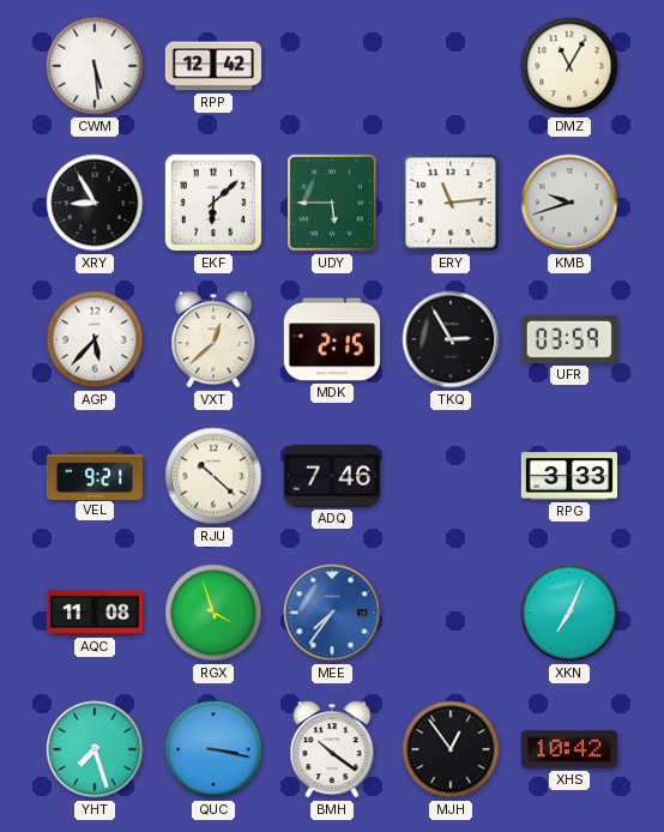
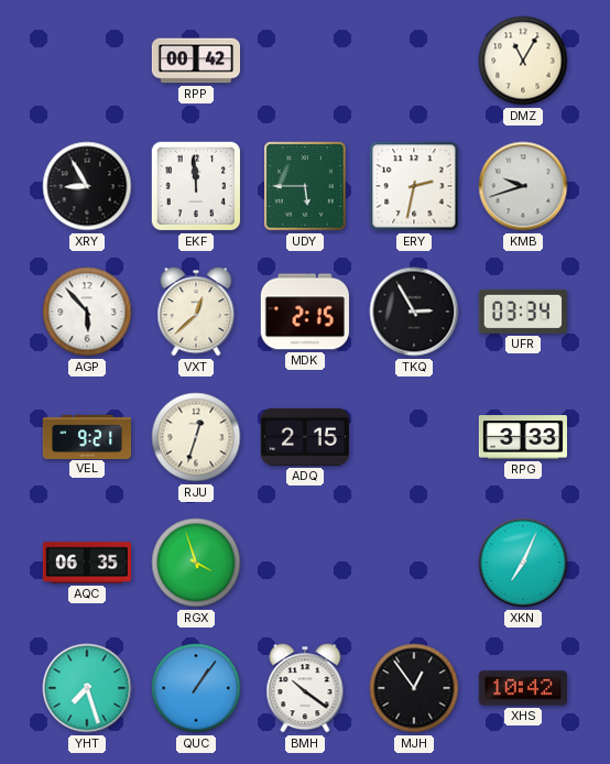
CWM: 5:29 -> none
RPP: 12:42 -> 00:42
EKF: 6:08 -> 11:59
ERY: 11:14 -> 2:32
AGP: 5:37 -> 5:53
UFR: 03:59 -> 03:34
RJU: 10:22 -> 12:33
ADQ: 7:46 -> 2:15
AQC: 11:08 -> 06:35
MEE: 7:36 -> none
QUC: 3:17 -> 1:06
